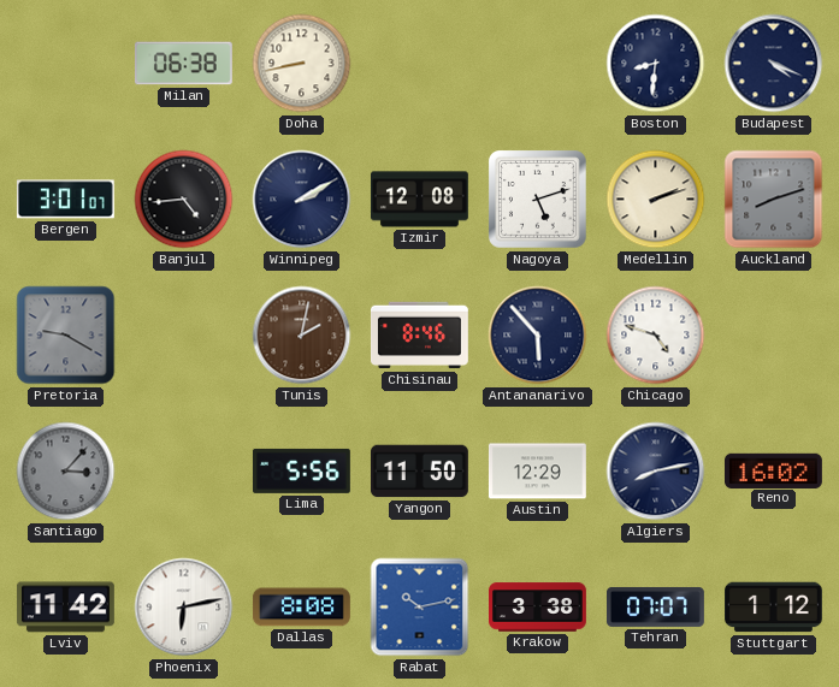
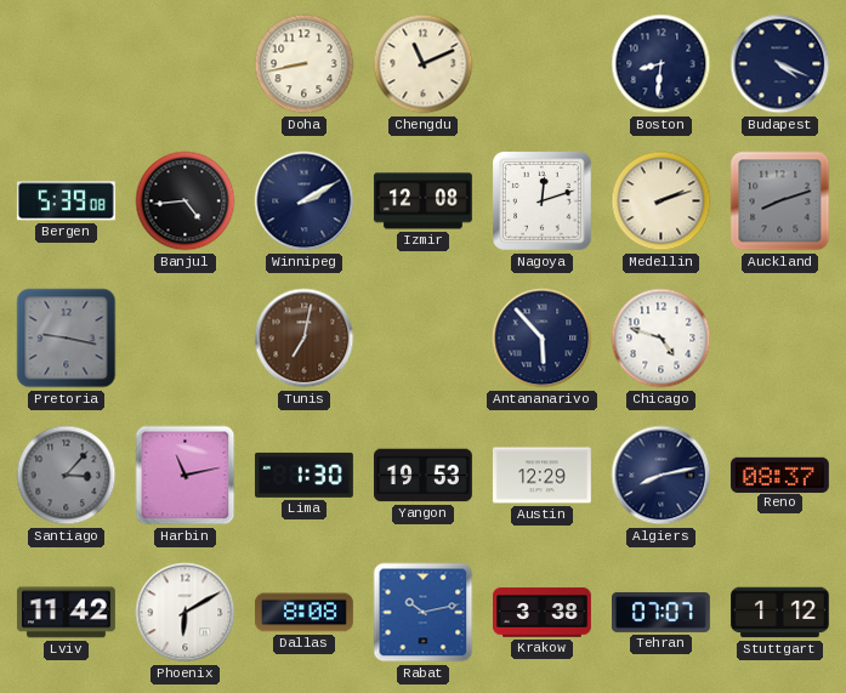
Milan: 06:38 -> none
Chengdu: none -> 11:11
Bergen: 3:01 -> 5:39
Nagoya: 5:12 -> 12:12
Pretoria: 9:20 -> 9:17
Tunis: 2:02 -> 7:02
Chisinau: 8:46 -> none
Harbin: none -> 11:13
Lima: 5:56 -> 1:30
Yangon: 11:50 -> 19:53
Reno: 16:02 -> 08:37
Phoenix: 6:13 -> 6:10
